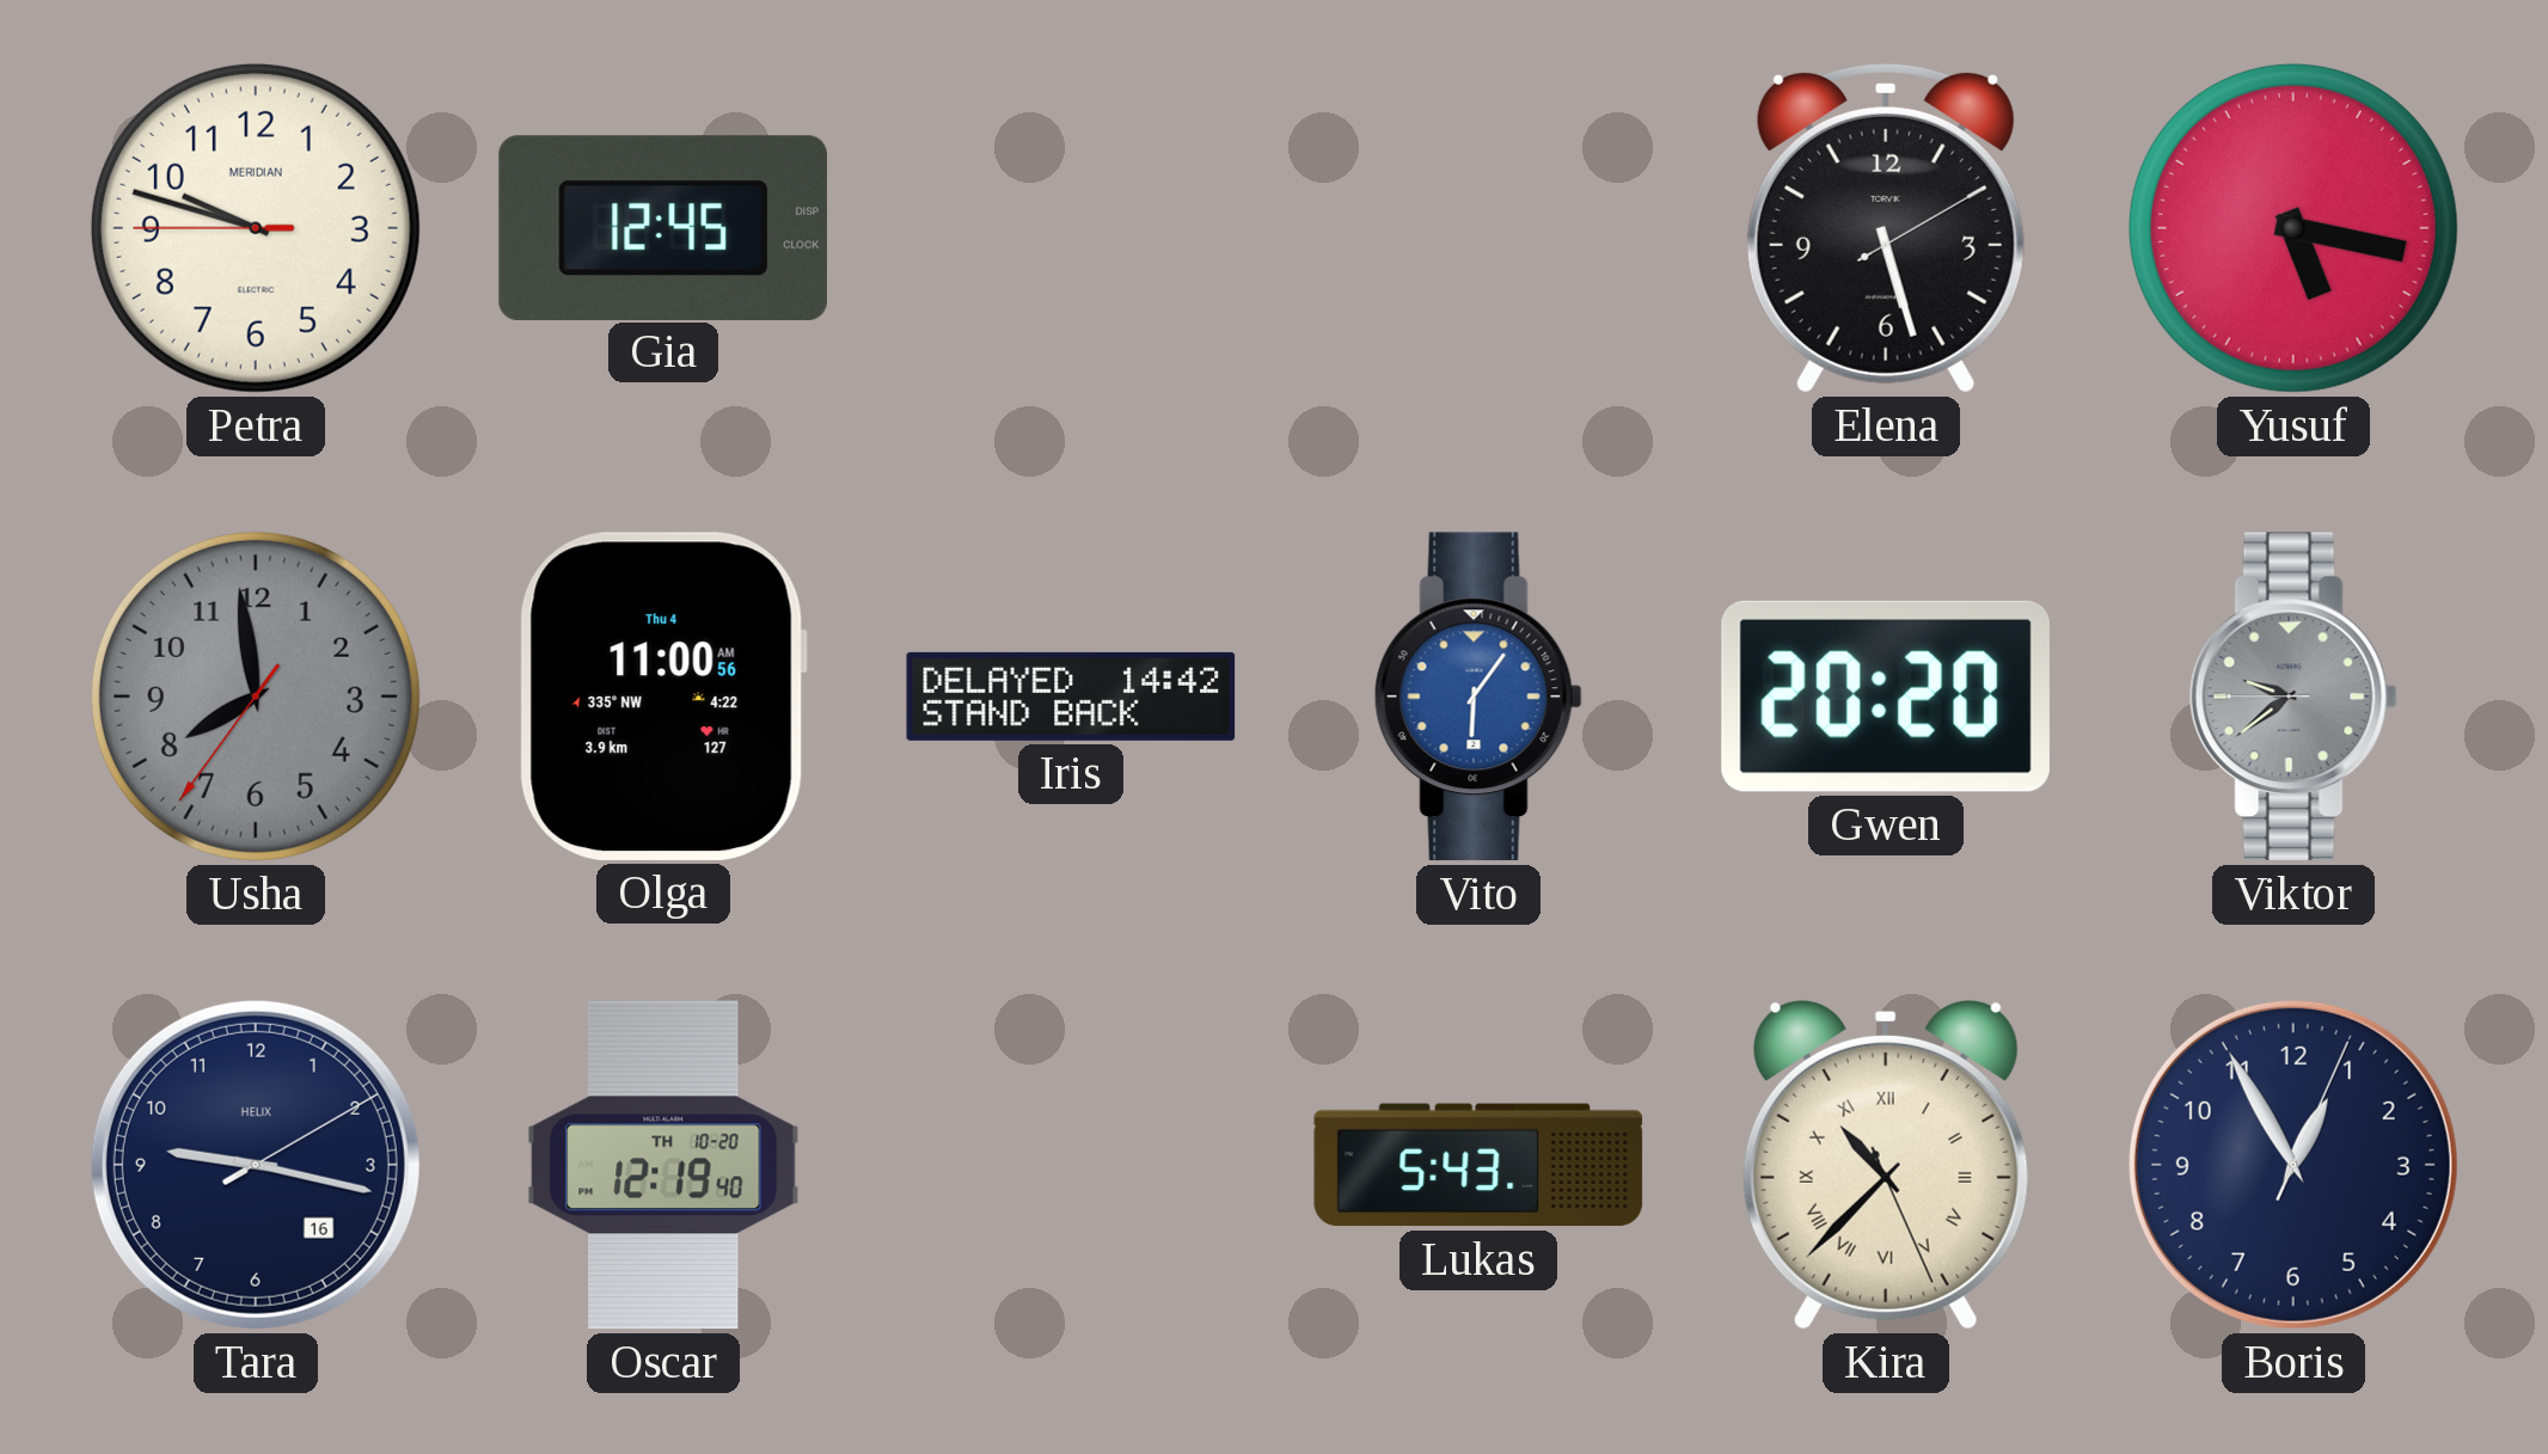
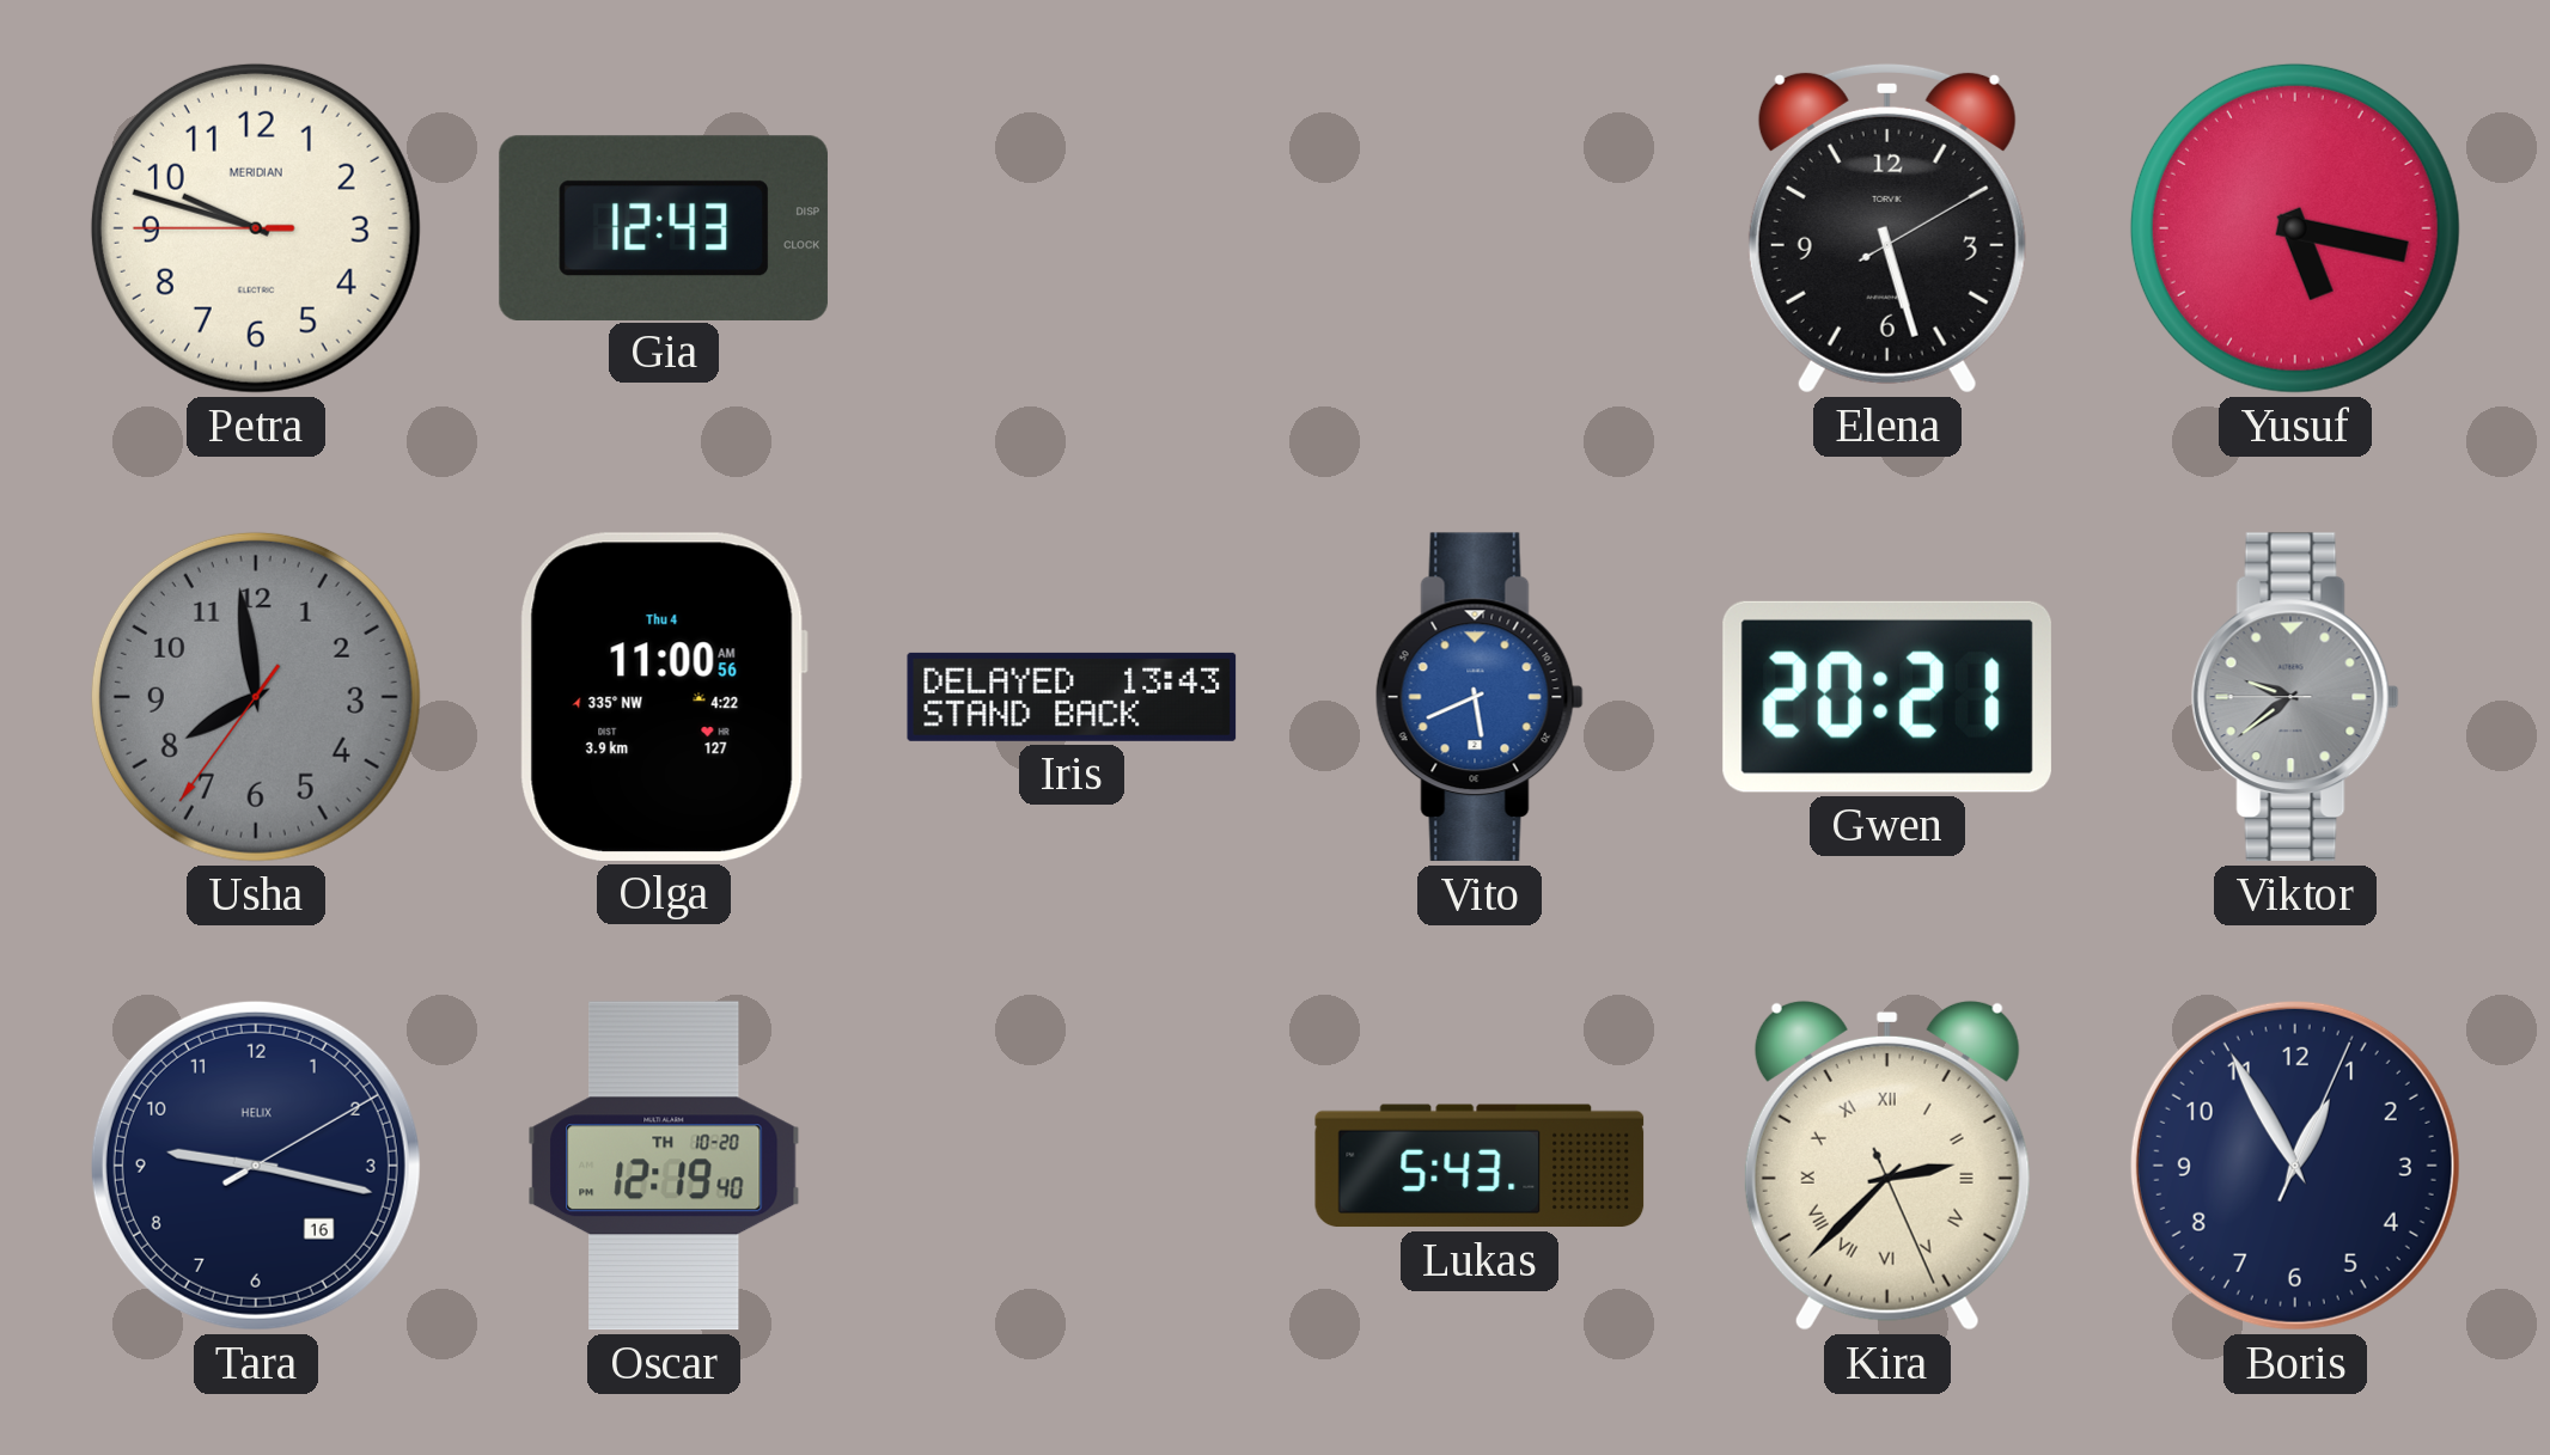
Gia: 12:45 -> 12:43
Iris: 14:42 -> 13:43
Vito: 6:06 -> 5:41
Gwen: 20:20 -> 20:21
Kira: 10:37 -> 2:37
